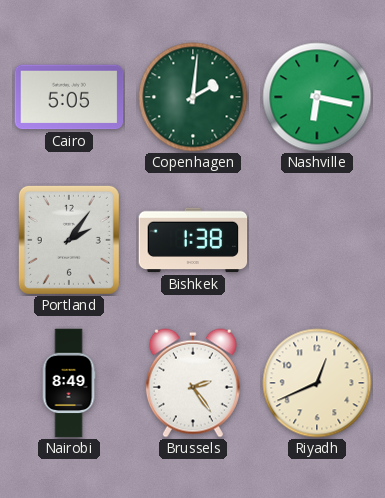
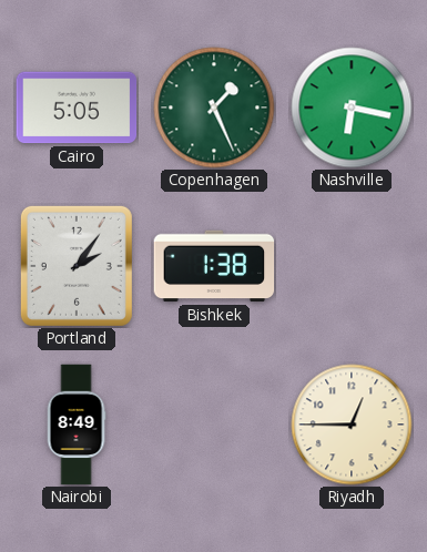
Copenhagen: 2:01 -> 1:26
Brussels: 2:24 -> none
Riyadh: 12:41 -> 12:45
